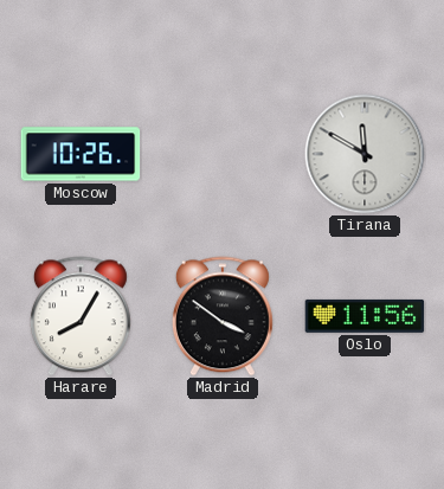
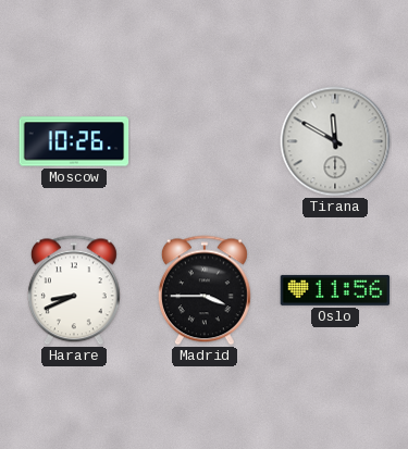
Harare: 8:05 -> 8:41
Madrid: 3:51 -> 3:45
